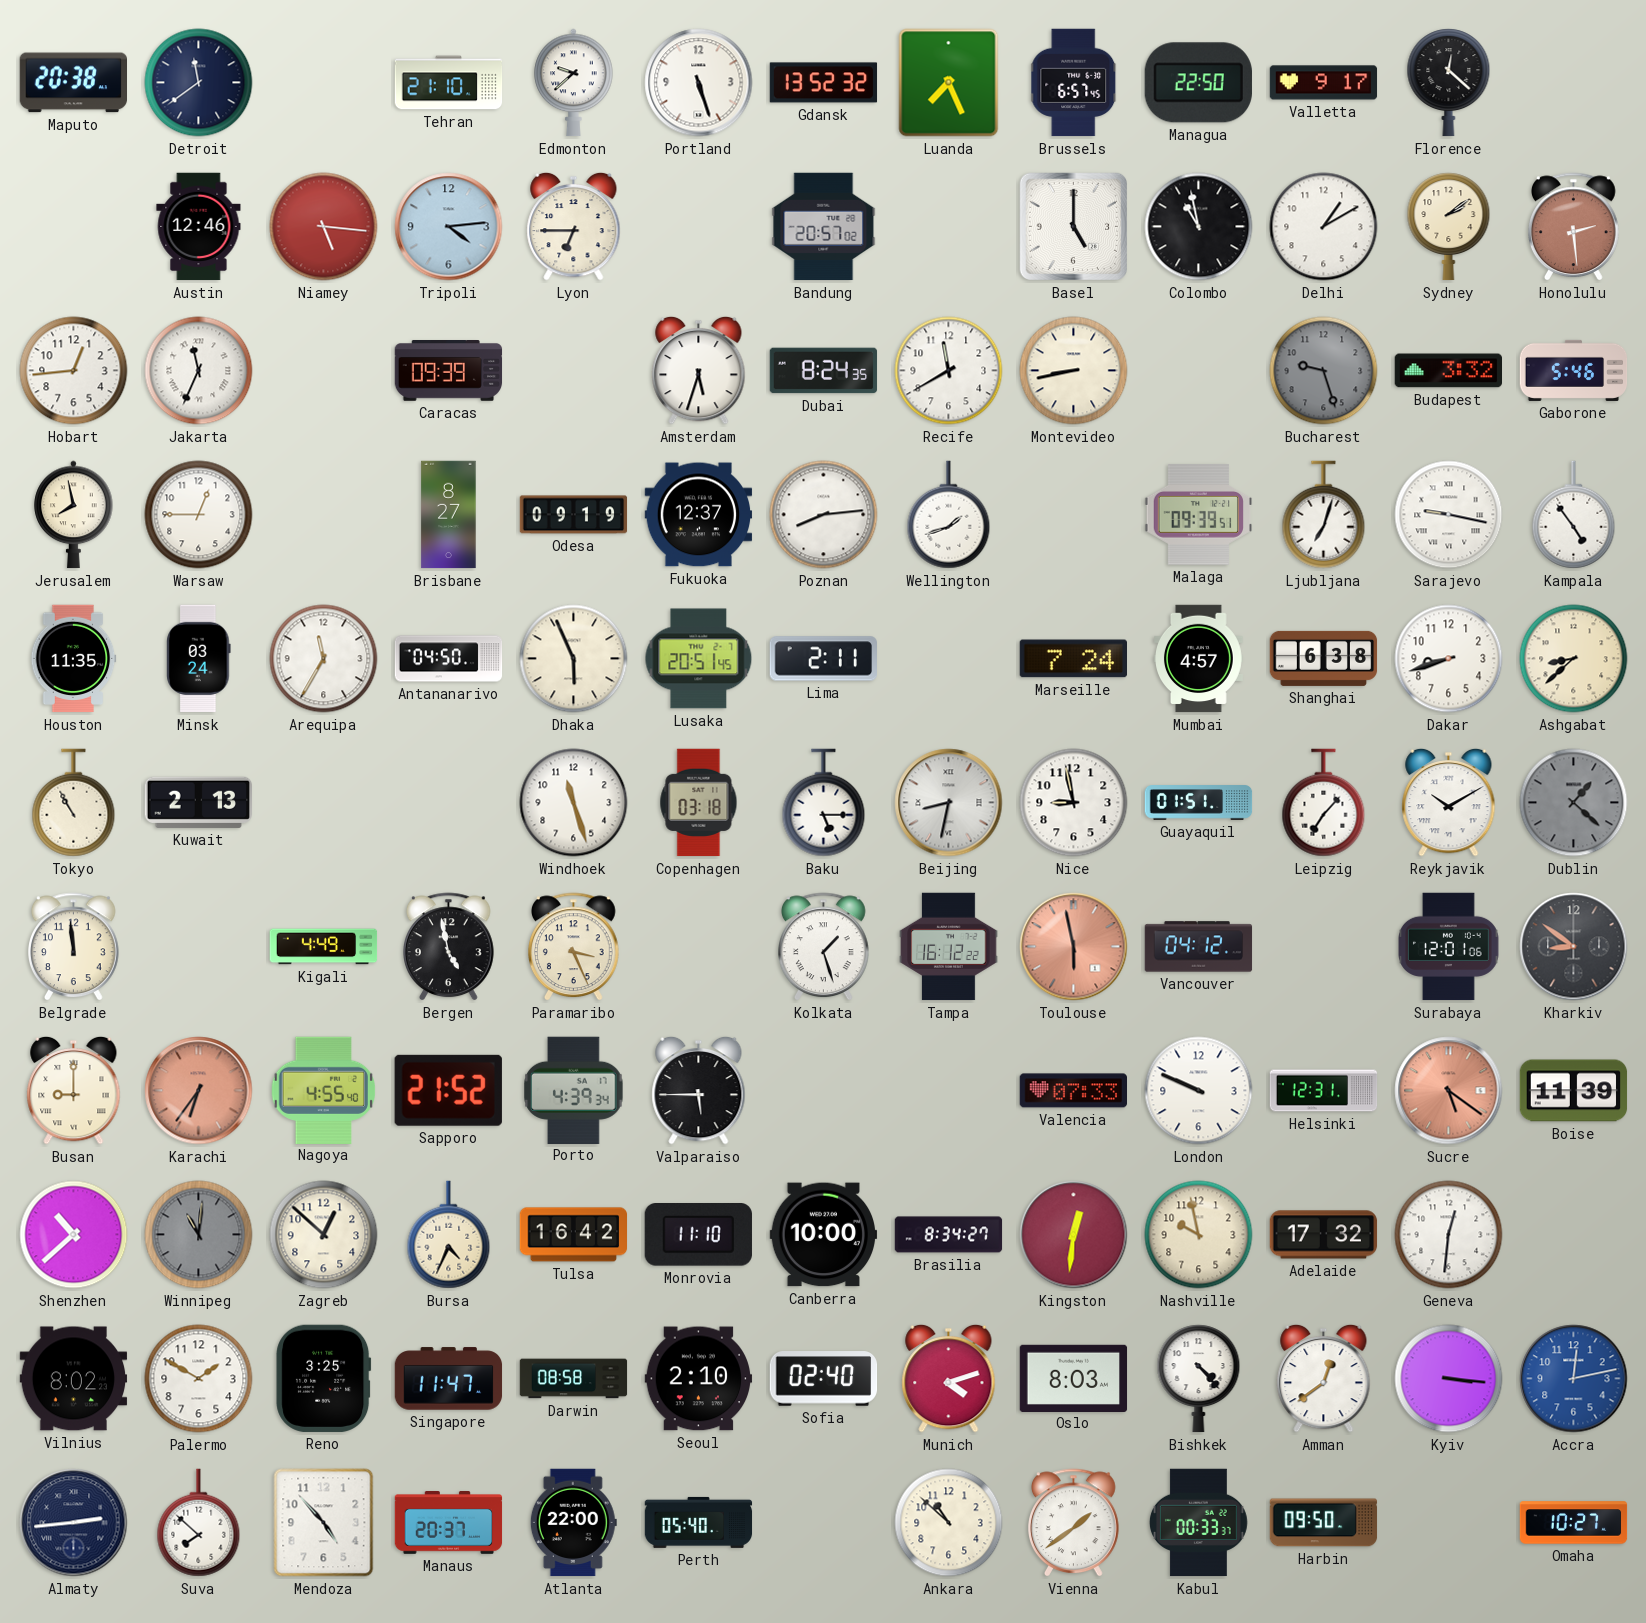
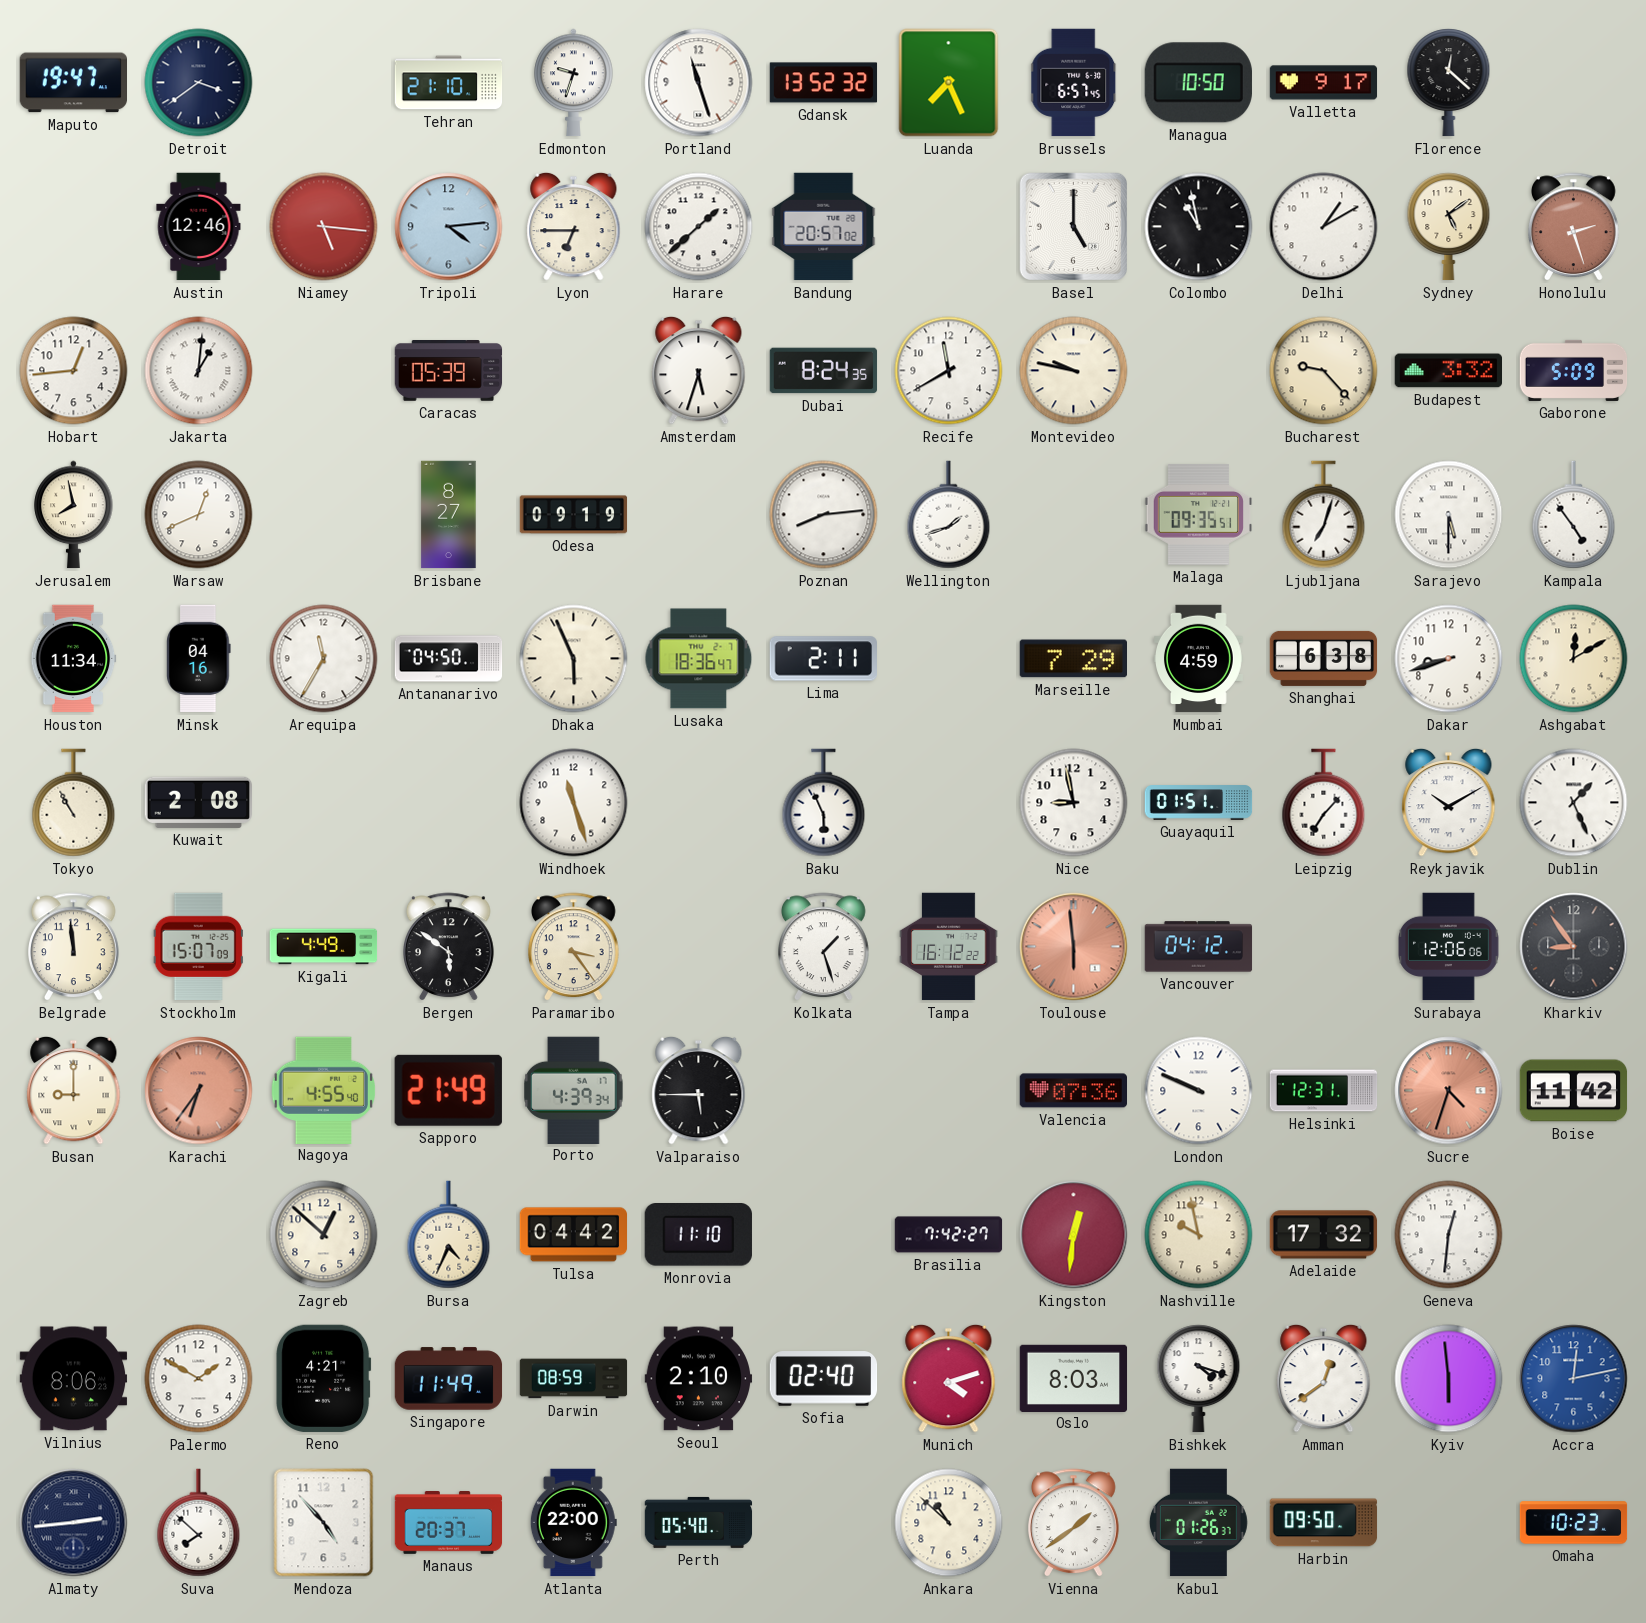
Maputo: 20:38 -> 19:47
Detroit: 11:39 -> 3:39
Edmonton: 9:38 -> 9:33
Portland: 5:27 -> 11:27
Managua: 22:50 -> 10:50
Harare: none -> 1:38
Sydney: 2:09 -> 5:09
Honolulu: 2:29 -> 2:27
Jakarta: 11:34 -> 1:01
Caracas: 09:39 -> 05:39
Montevideo: 8:43 -> 9:47
Bucharest: 9:27 -> 9:23
Bucharest dial: grey -> cream
Gaborone: 5:46 -> 5:09
Warsaw: 12:45 -> 12:41
Fukuoka: 12:37 -> none
Malaga: 09:39 -> 09:35
Sarajevo: 9:17 -> 5:30
Houston: 11:35 -> 11:34
Minsk: 03:24 -> 04:16
Lusaka: 20:51 -> 18:36
Marseille: 7:24 -> 7:29
Mumbai: 4:57 -> 4:59
Ashgabat: 8:38 -> 12:10
Kuwait: 2:13 -> 2:08
Copenhagen: 03:18 -> none
Baku: 5:15 -> 5:56
Beijing: 8:32 -> none
Dublin: 1:22 -> 1:26
Dublin dial: grey -> white
Stockholm: none -> 15:07
Bergen: 4:58 -> 5:51
Paramaribo: 3:26 -> 3:24
Toulouse: 5:58 -> 5:59
Surabaya: 12:01 -> 12:06
Kharkiv: 8:51 -> 8:54
Sapporo: 21:52 -> 21:49
Valencia: 07:33 -> 07:36
Sucre: 5:21 -> 4:33
Boise: 11:39 -> 11:42
Shenzhen: 10:38 -> none
Winnipeg: 11:01 -> none
Tulsa: 16:42 -> 04:42
Canberra: 10:00 -> none
Brasilia: 8:34 -> 7:42
Vilnius: 8:02 -> 8:06
Reno: 3:25 -> 4:21
Singapore: 11:47 -> 11:49
Darwin: 08:58 -> 08:59
Bishkek: 4:23 -> 4:18
Kyiv: 3:16 -> 5:59
Kabul: 00:33 -> 01:26
Omaha: 10:27 -> 10:23
